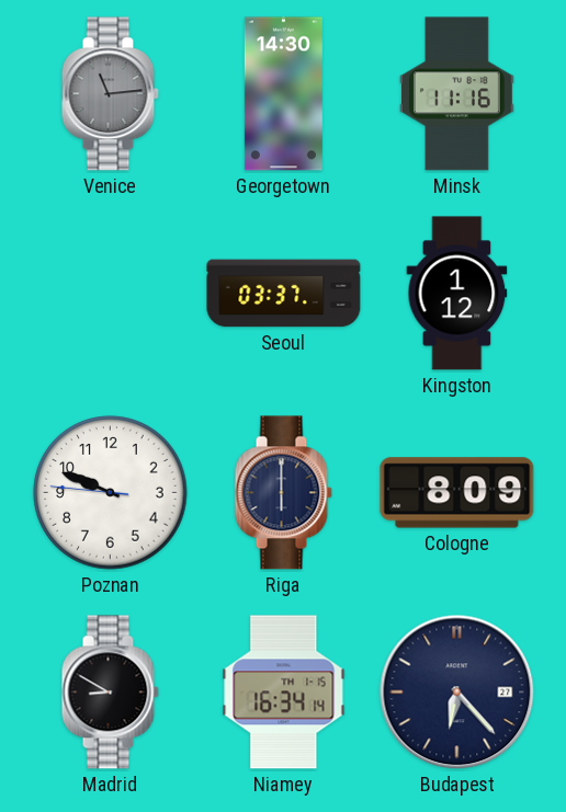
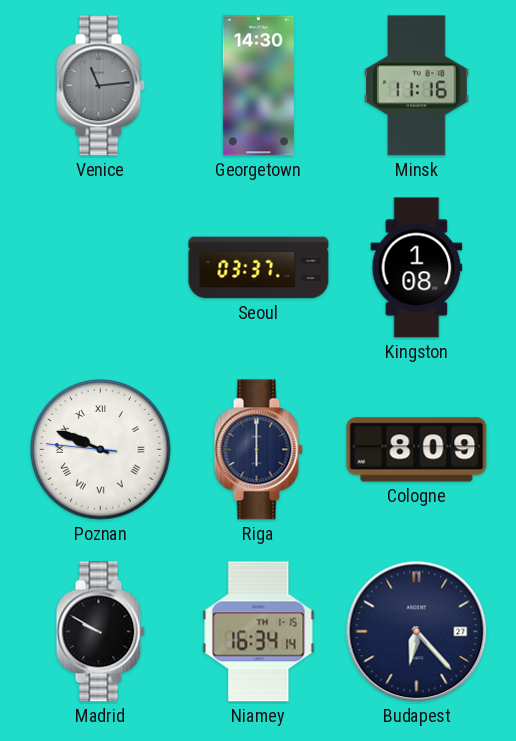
Kingston: 1:12 -> 1:08
Poznan numerals: Arabic -> Roman
Madrid: 8:50 -> 9:50
